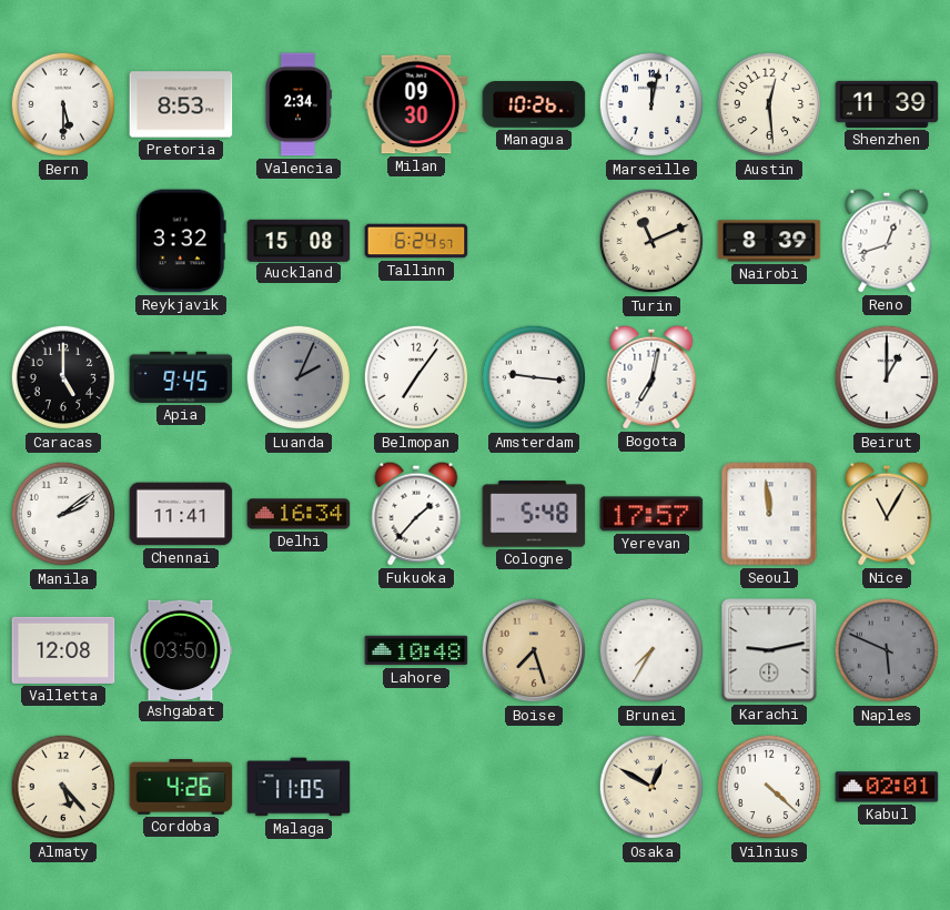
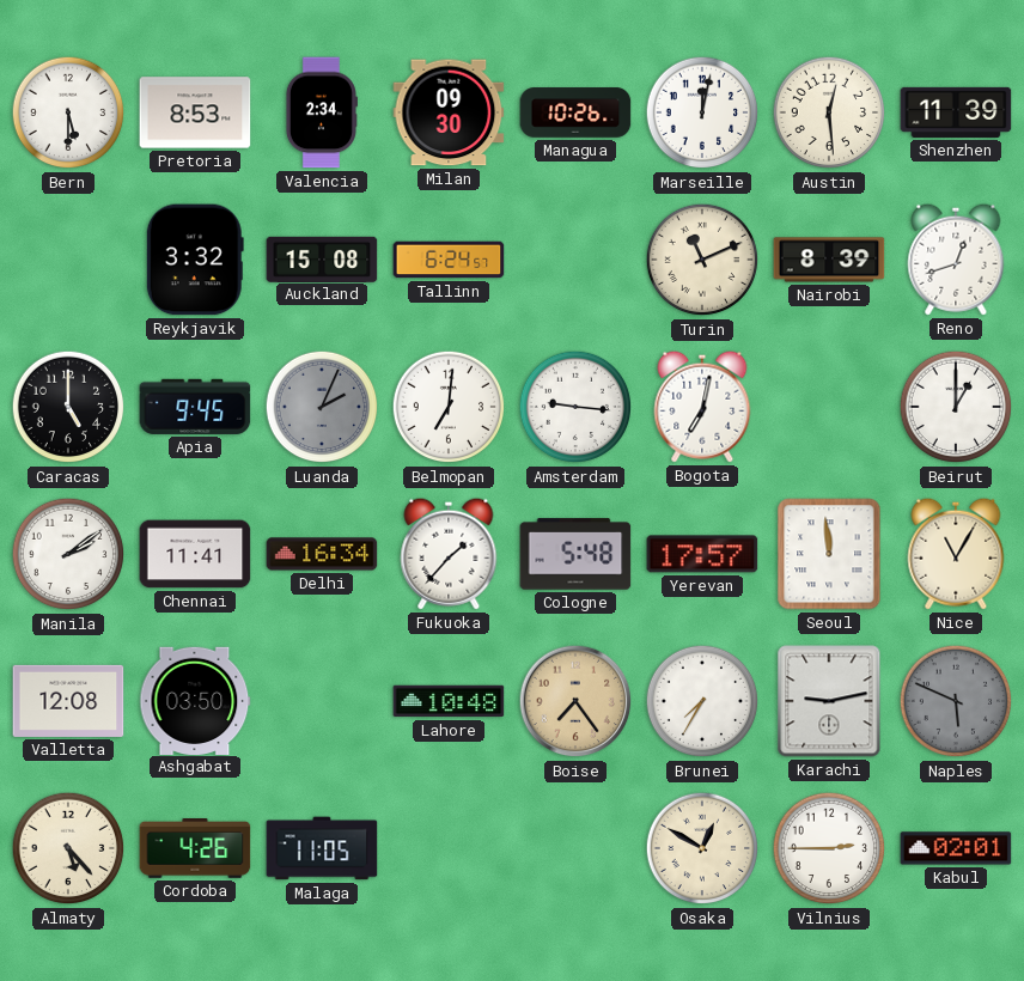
Belmopan: 7:06 -> 7:01
Boise: 7:27 -> 7:24
Vilnius: 4:22 -> 2:45
